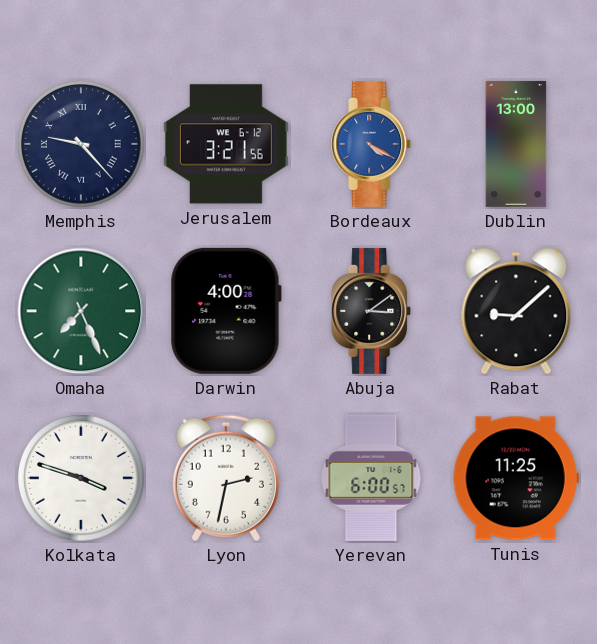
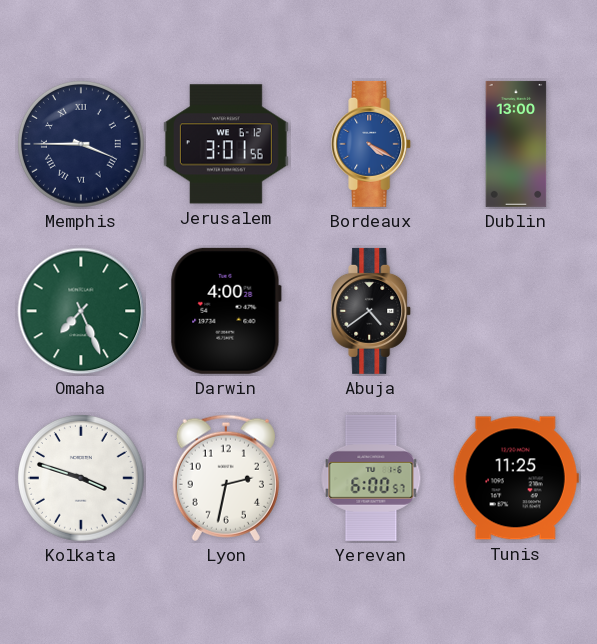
Memphis: 9:23 -> 3:45
Jerusalem: 3:21 -> 3:01
Abuja: 3:09 -> 4:39
Rabat: 9:08 -> none
